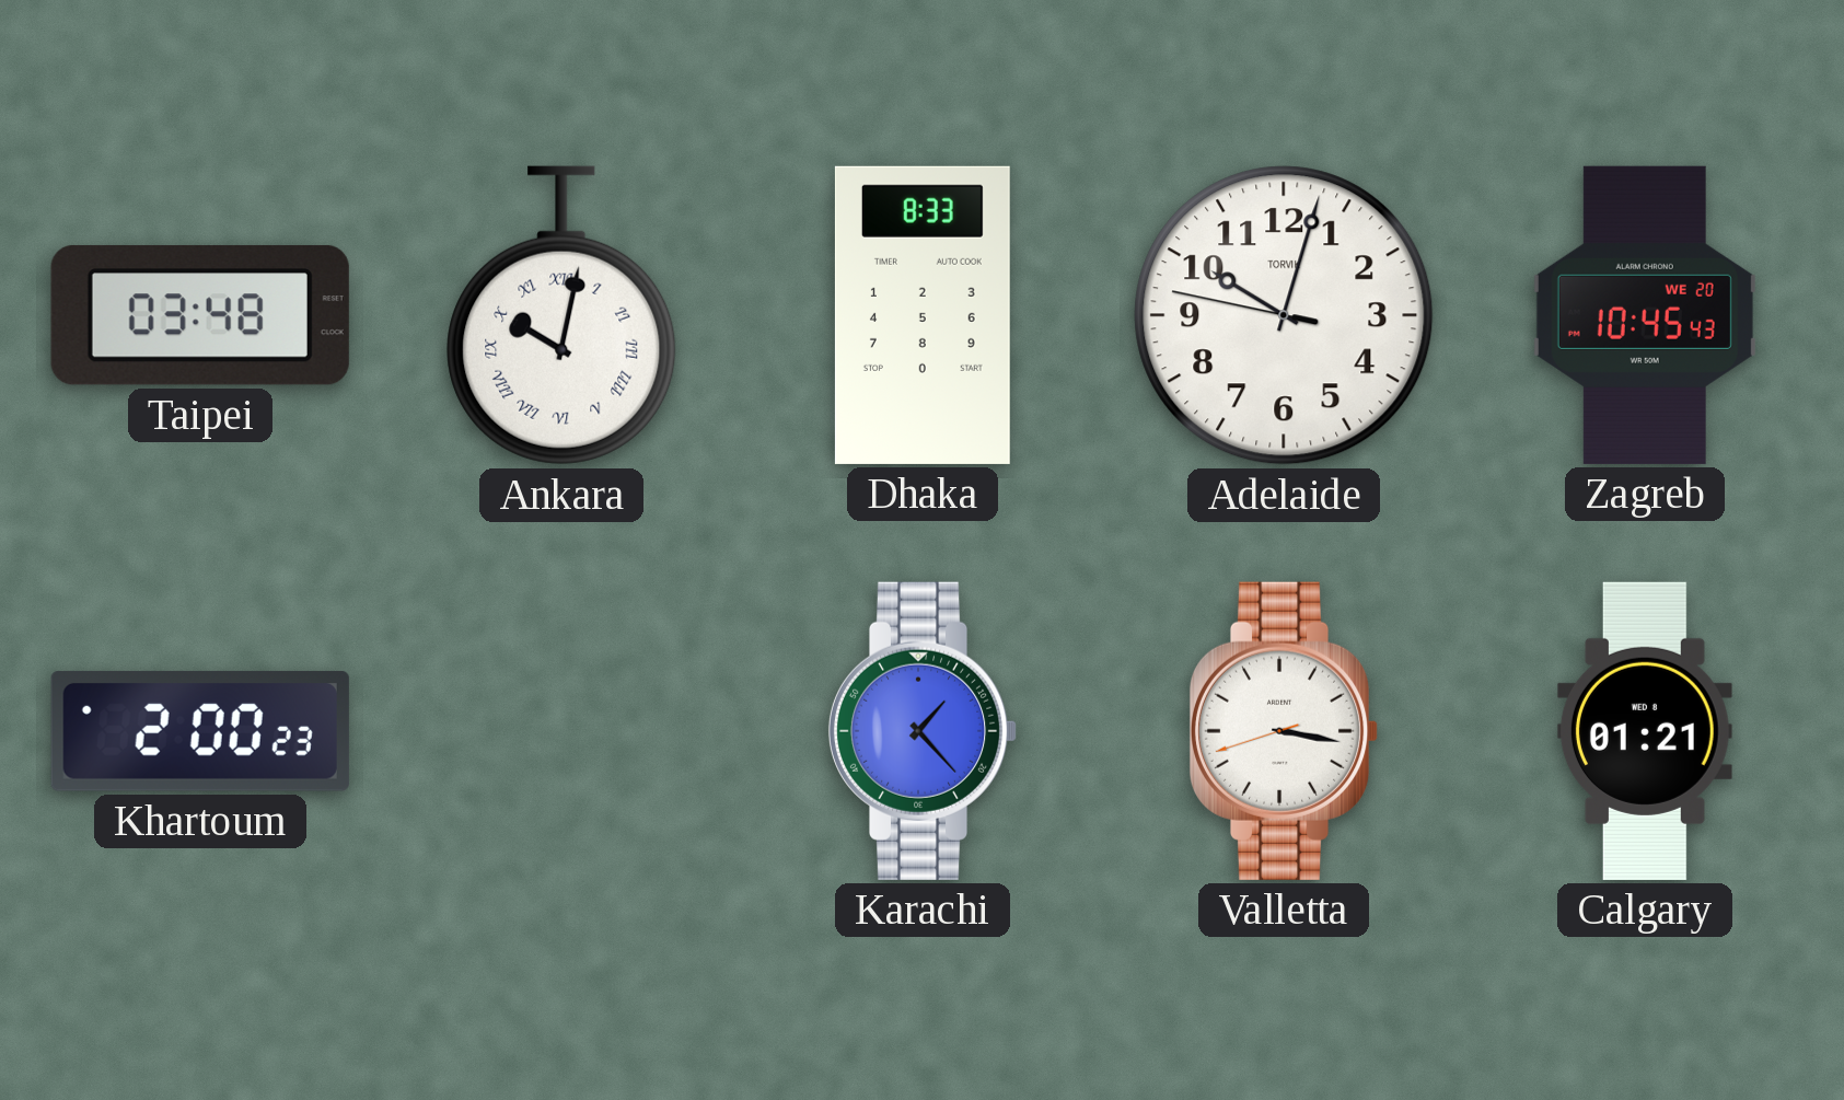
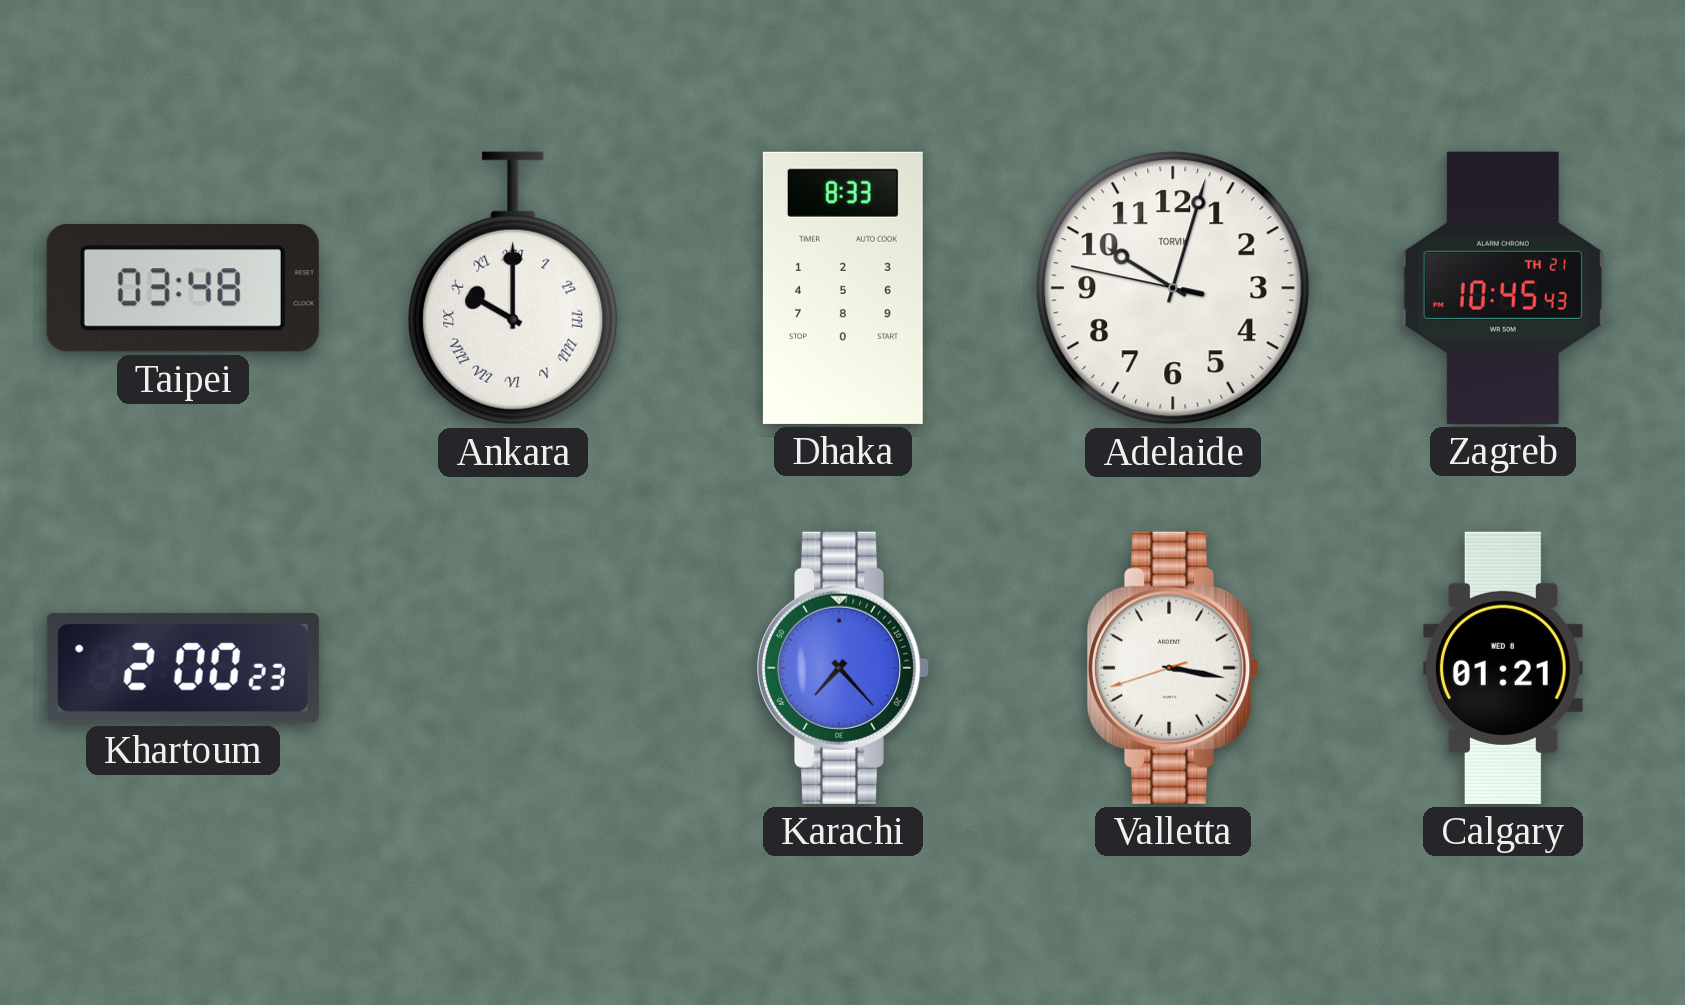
Ankara: 10:02 -> 10:00
Zagreb date: WE 20 -> TH 21
Karachi: 1:23 -> 7:23
